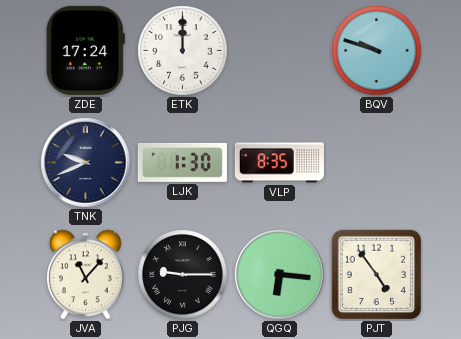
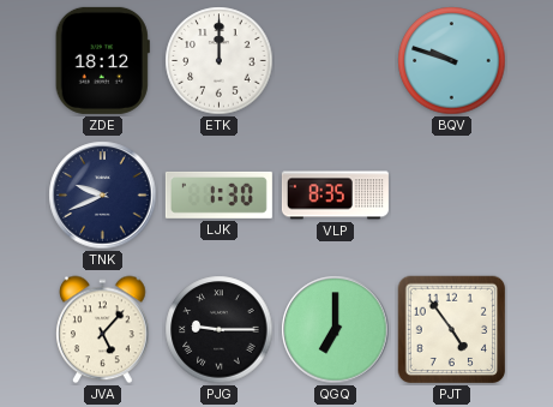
ZDE: 17:24 -> 18:12
JVA: 11:07 -> 5:07
QGQ: 6:16 -> 7:00
